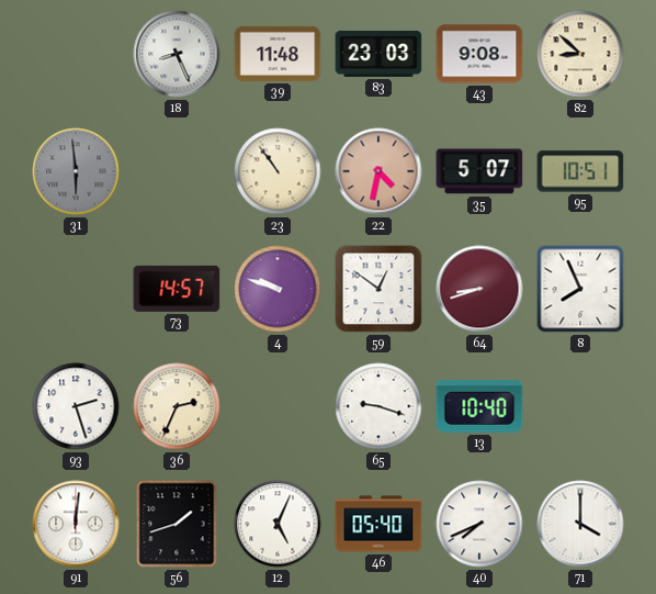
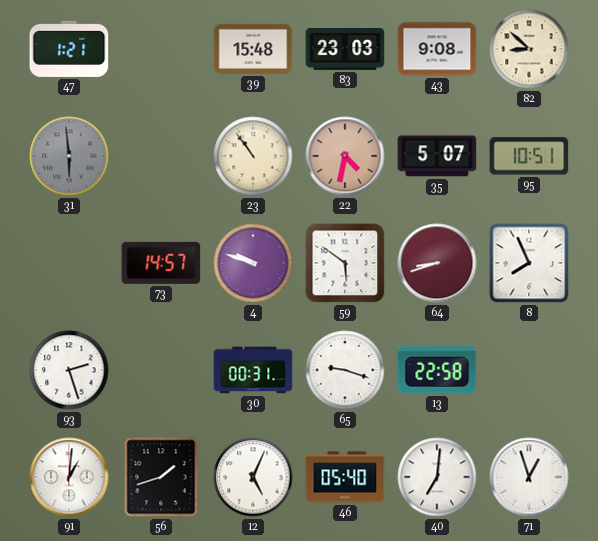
47: none -> 1:21
18: 8:26 -> none
39: 11:48 -> 15:48
59: 12:51 -> 5:51
36: 2:34 -> none
30: none -> 00:31
13: 10:40 -> 22:58
91: 12:01 -> 1:01
40: 7:41 -> 7:01
71: 4:00 -> 12:57
